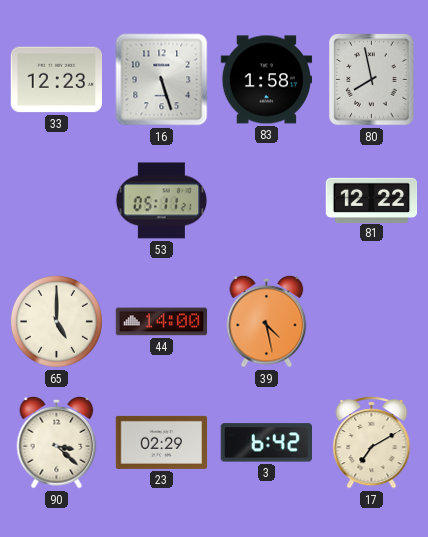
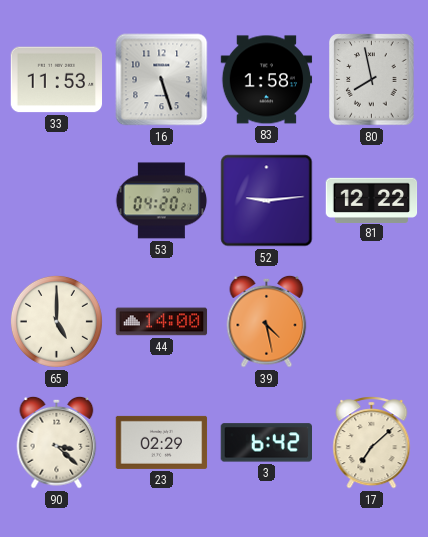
33: 12:23 -> 11:53
53: 05:11 -> 04:20
52: none -> 9:14
17: 7:10 -> 7:08
